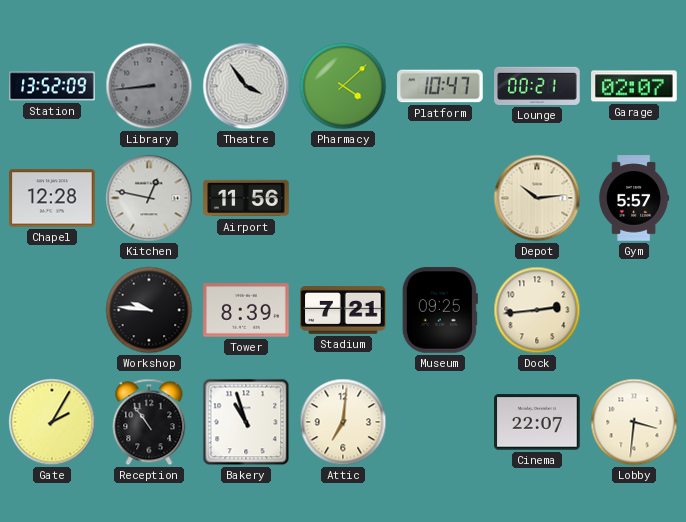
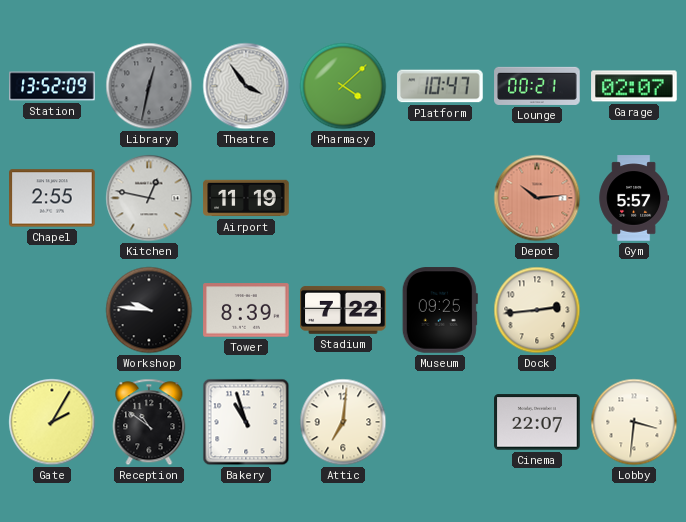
Library: 8:44 -> 12:32
Chapel: 12:28 -> 2:55
Airport: 11:56 -> 11:19
Depot dial: cream -> salmon
Stadium: 7:21 -> 7:22
Reception: 10:54 -> 10:51
